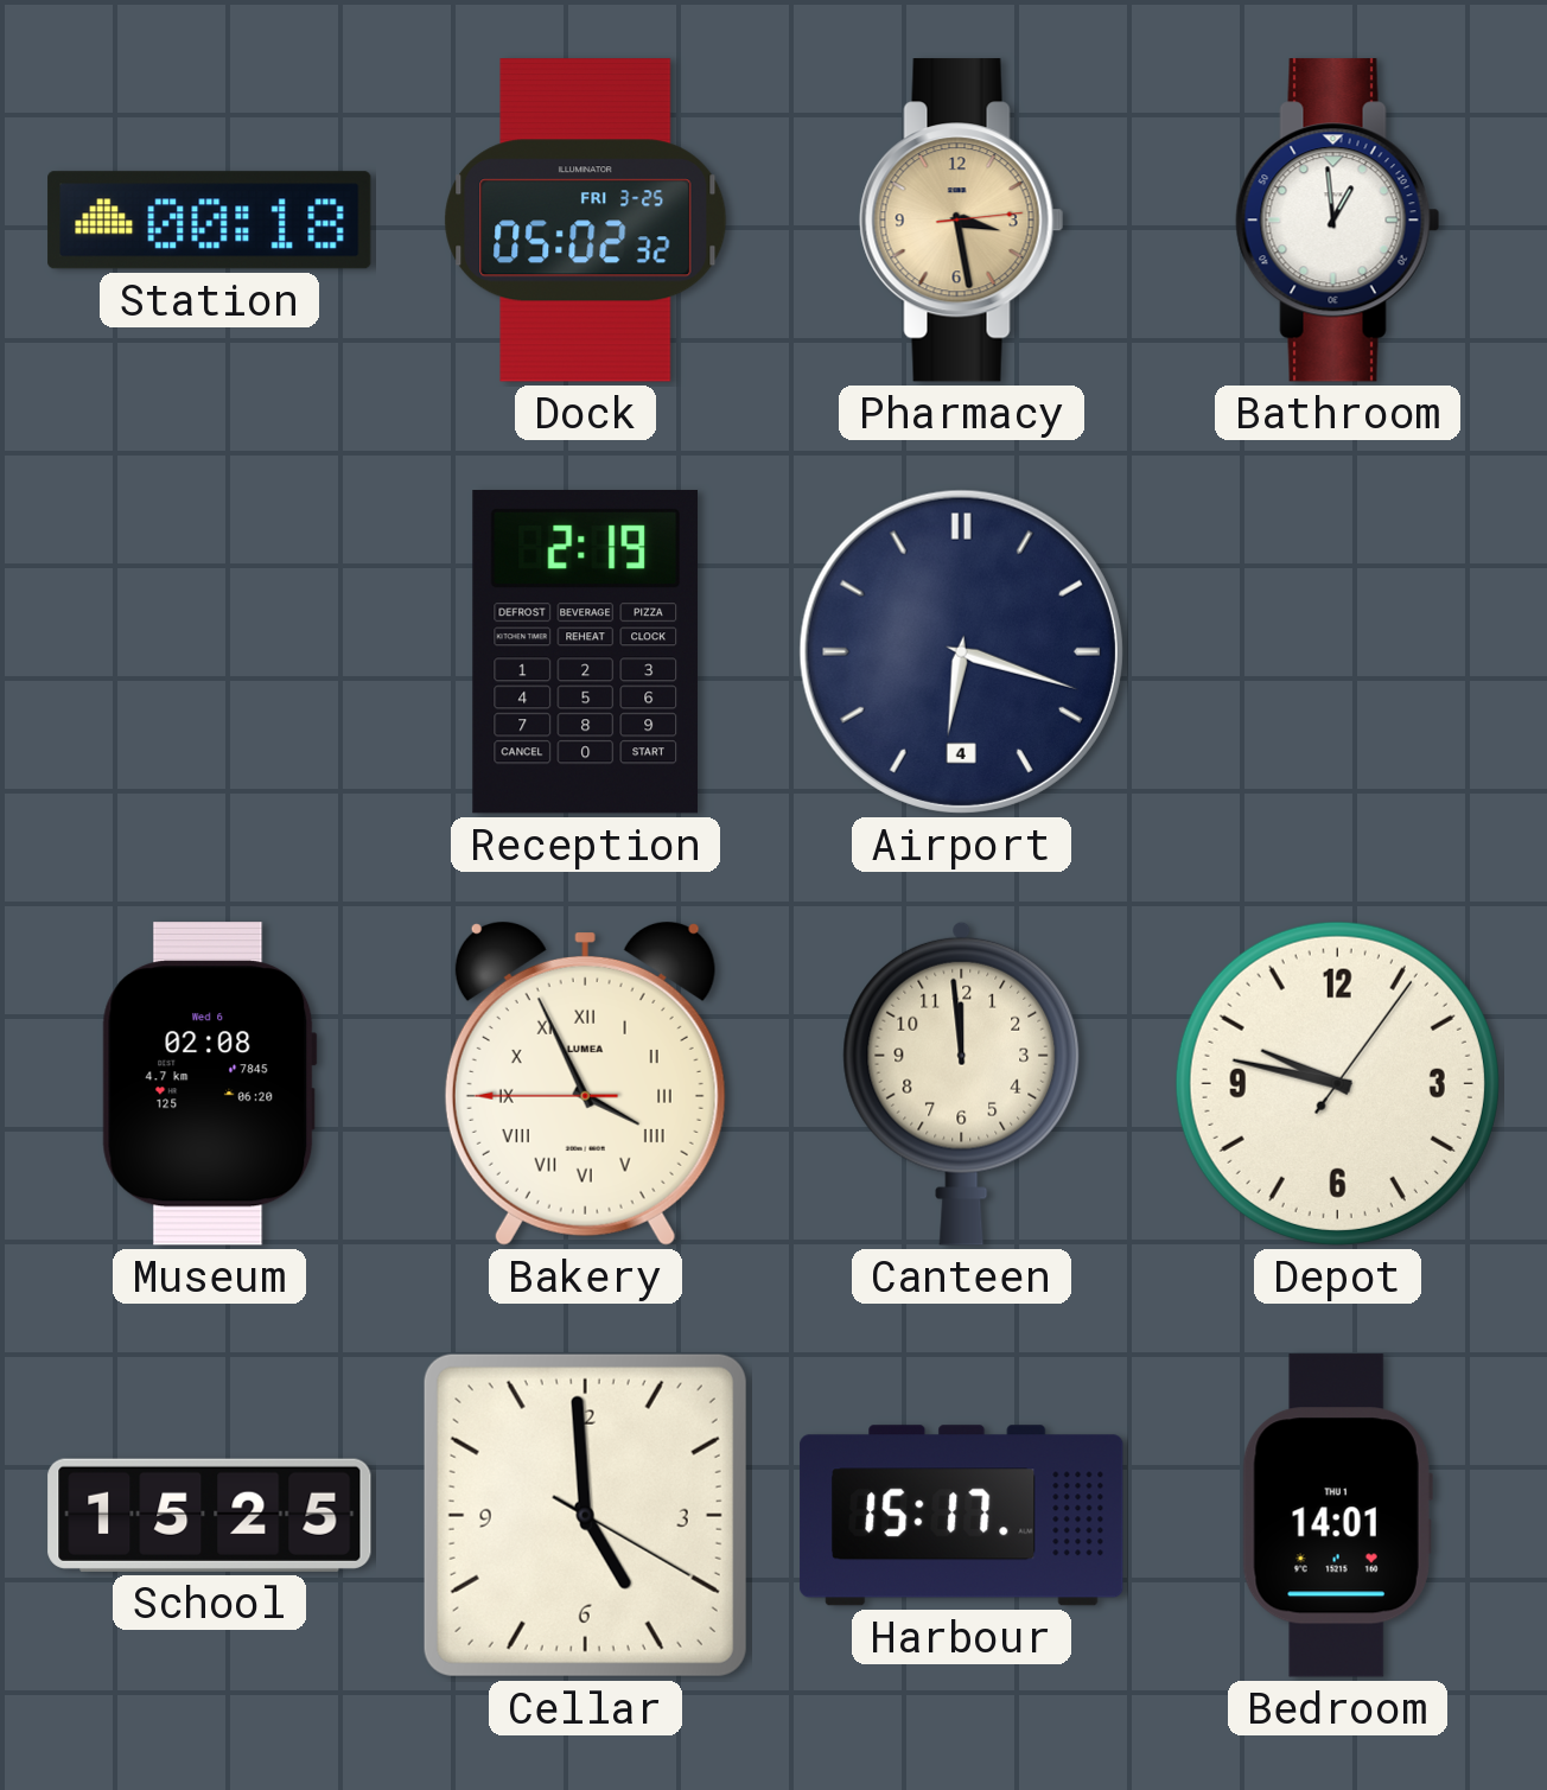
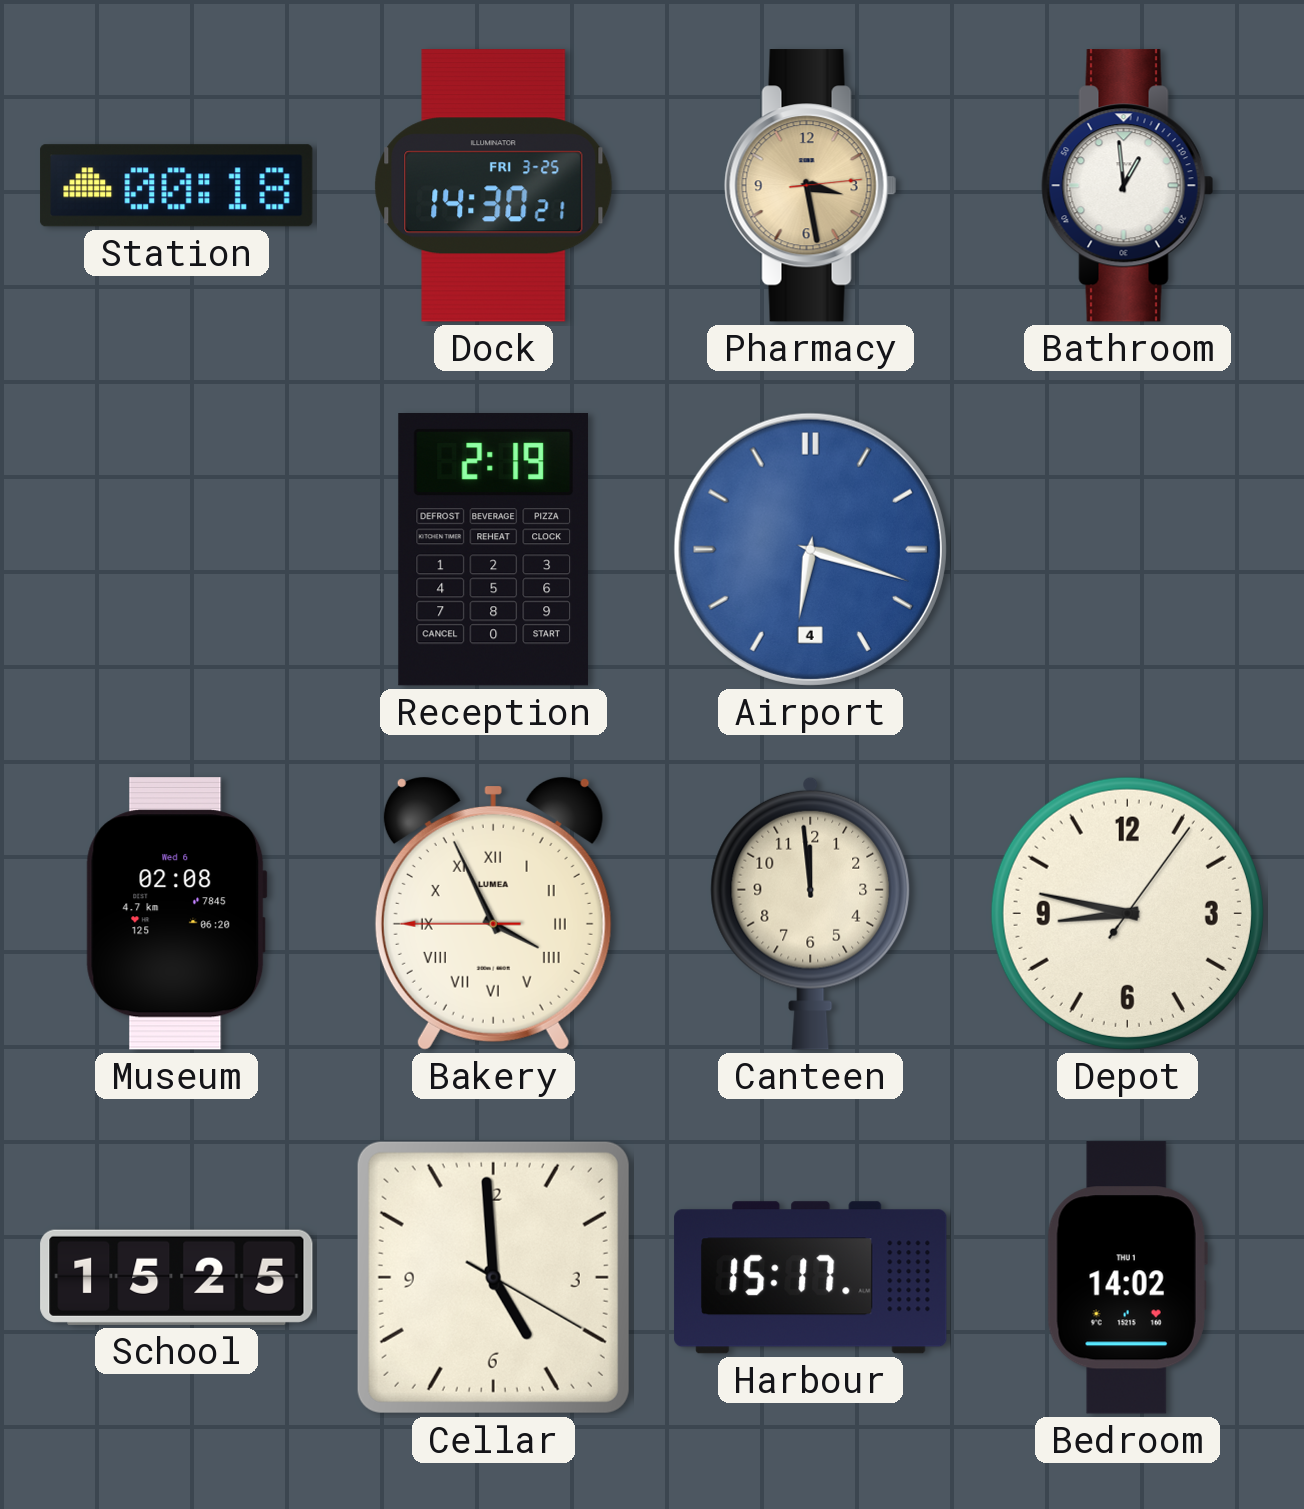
Dock: 05:02 -> 14:30
Airport dial: navy -> blue
Depot: 9:47 -> 8:47
Bedroom: 14:01 -> 14:02
